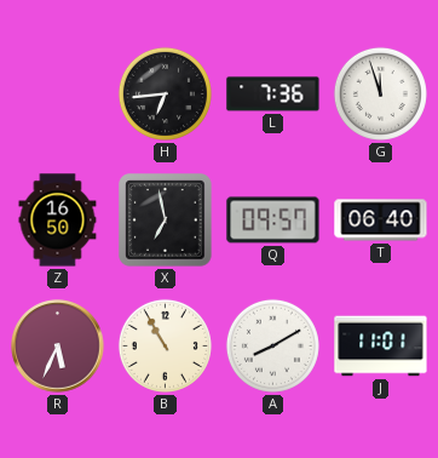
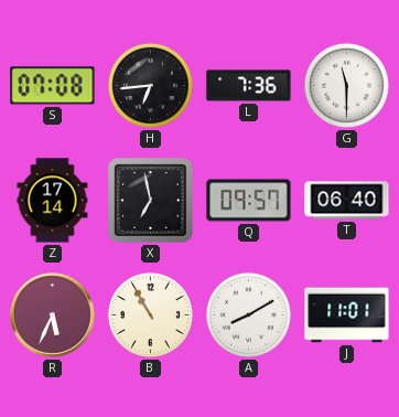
S: none -> 07:08
G: 11:57 -> 11:30
Z: 16:50 -> 17:14
